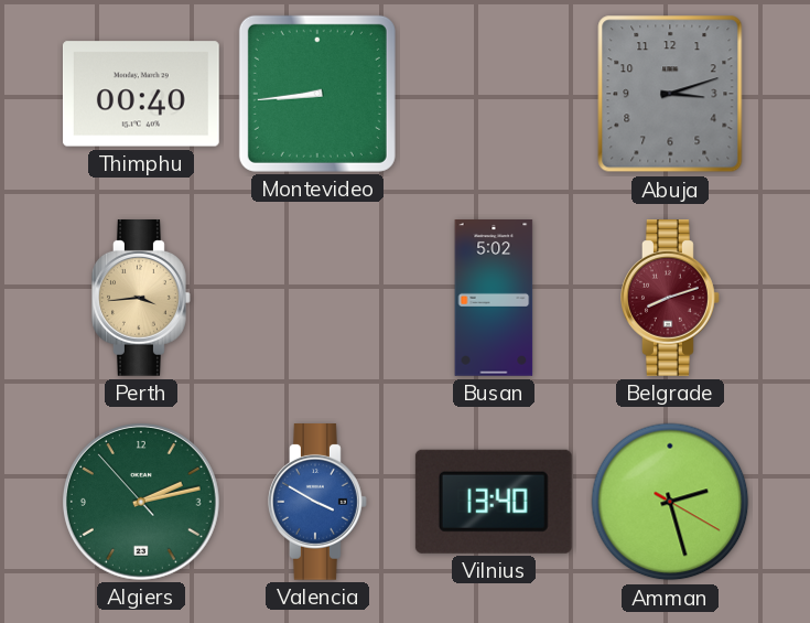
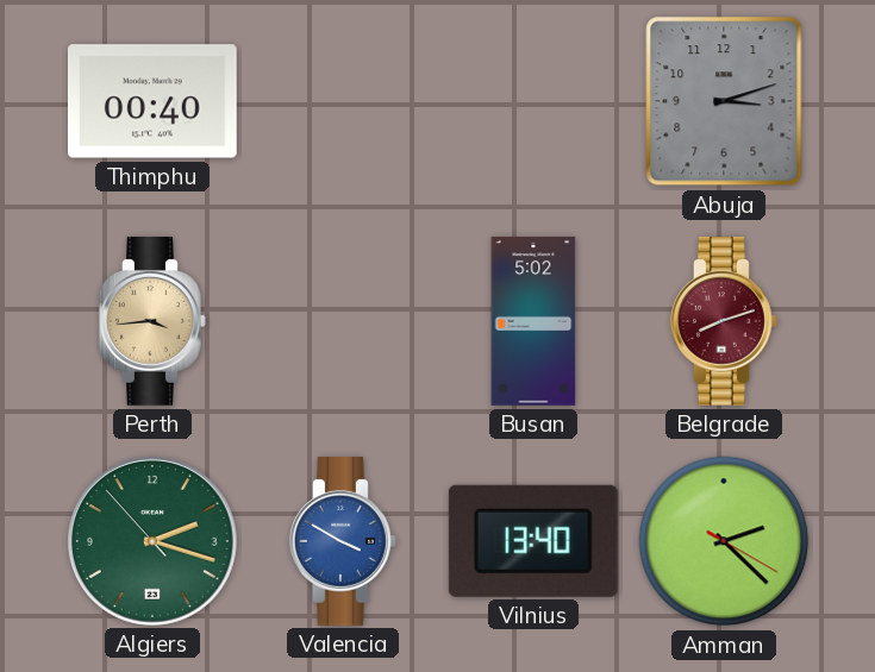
Montevideo: 8:44 -> none
Algiers: 2:12 -> 2:17
Amman: 2:27 -> 2:22
